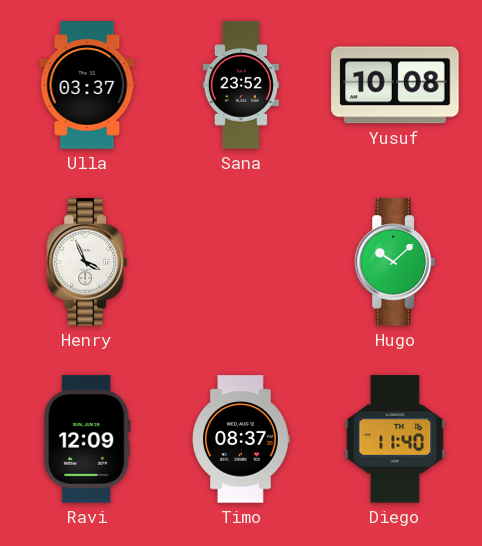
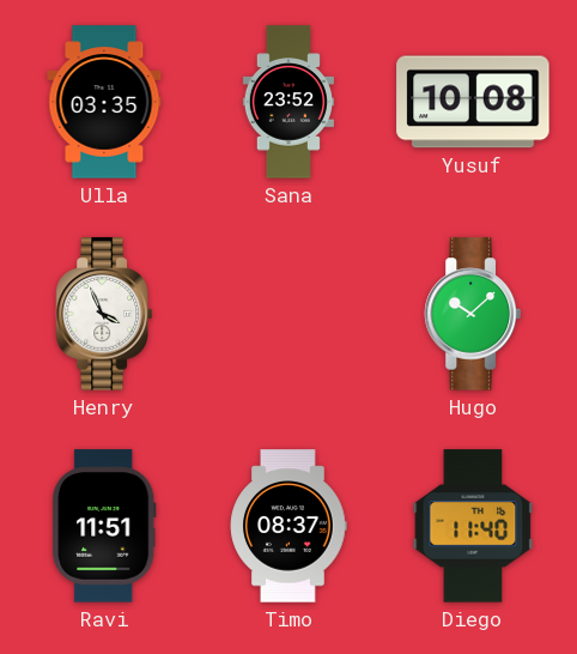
Ulla: 03:37 -> 03:35
Ravi: 12:09 -> 11:51
